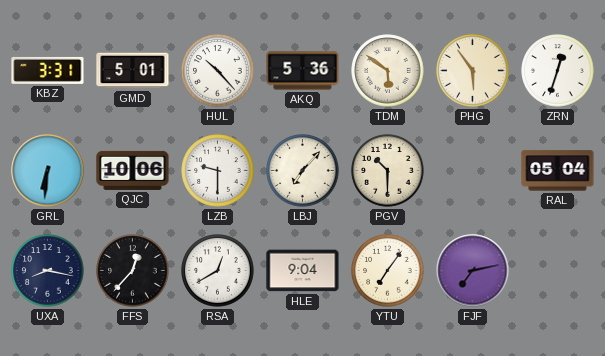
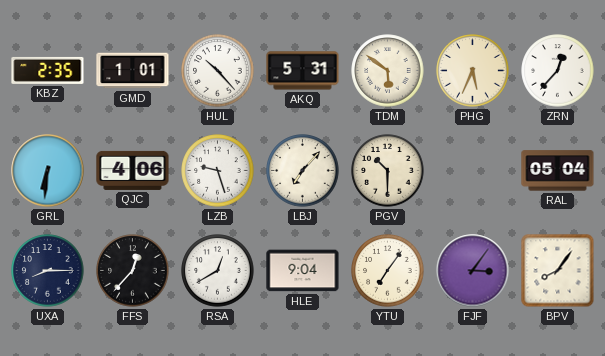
KBZ: 3:31 -> 2:35
GMD: 5:01 -> 1:01
AKQ: 5:36 -> 5:31
PHG: 5:54 -> 5:34
ZRN: 12:33 -> 12:37
QJC: 10:06 -> 4:06
LZB: 9:30 -> 9:27
UXA: 8:17 -> 8:15
FJF: 7:13 -> 3:06
BPV: none -> 8:06
